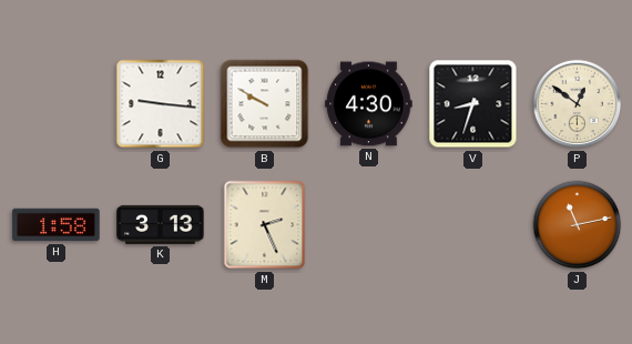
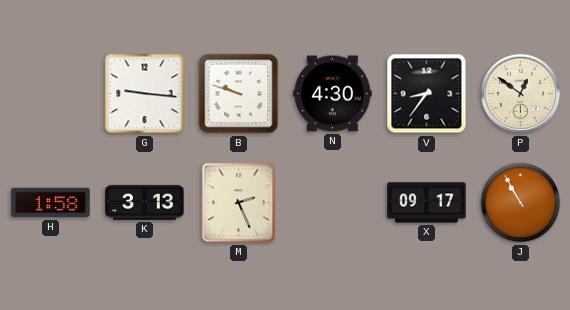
B: 9:50 -> 9:48
V: 8:33 -> 8:36
X: none -> 09:17
J: 11:13 -> 10:55
